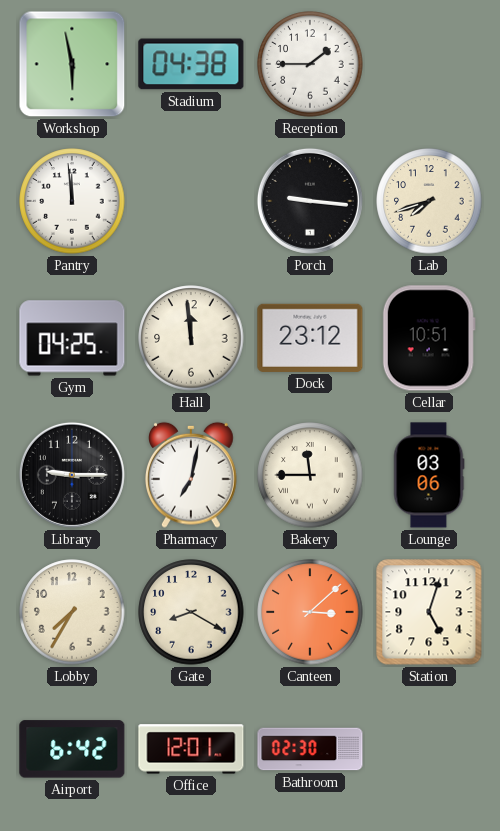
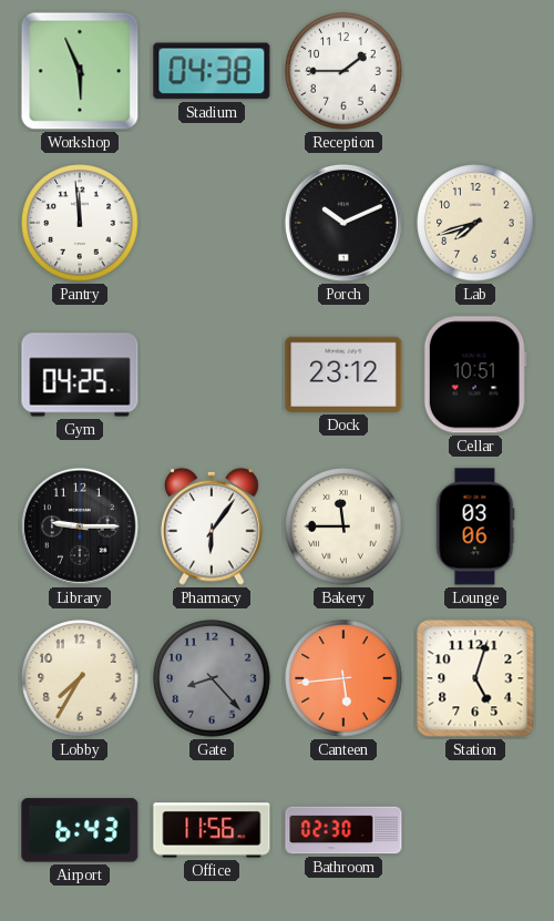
Workshop: 5:58 -> 5:56
Porch: 9:16 -> 10:11
Hall: 11:59 -> none
Pharmacy: 7:02 -> 6:06
Gate: 8:20 -> 8:23
Gate dial: cream -> grey
Canteen: 3:08 -> 5:44
Airport: 6:42 -> 6:43
Office: 12:01 -> 11:56
